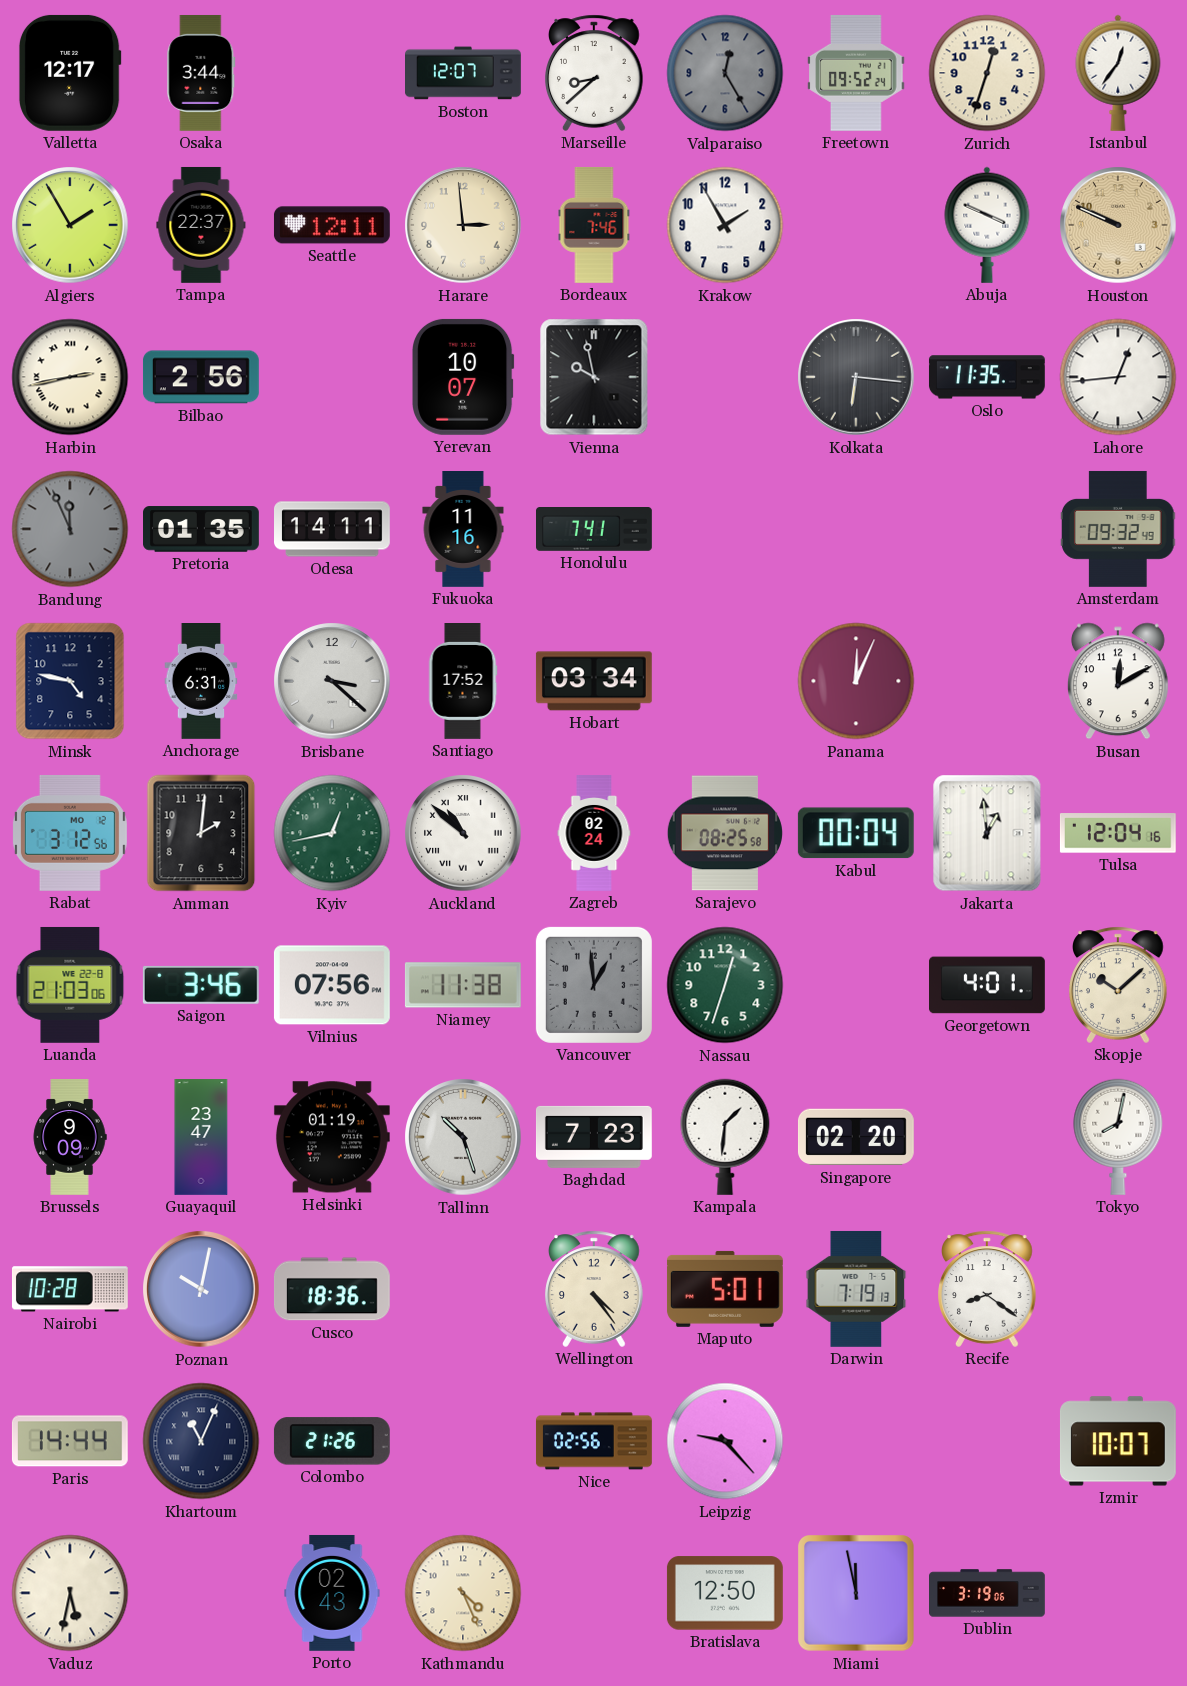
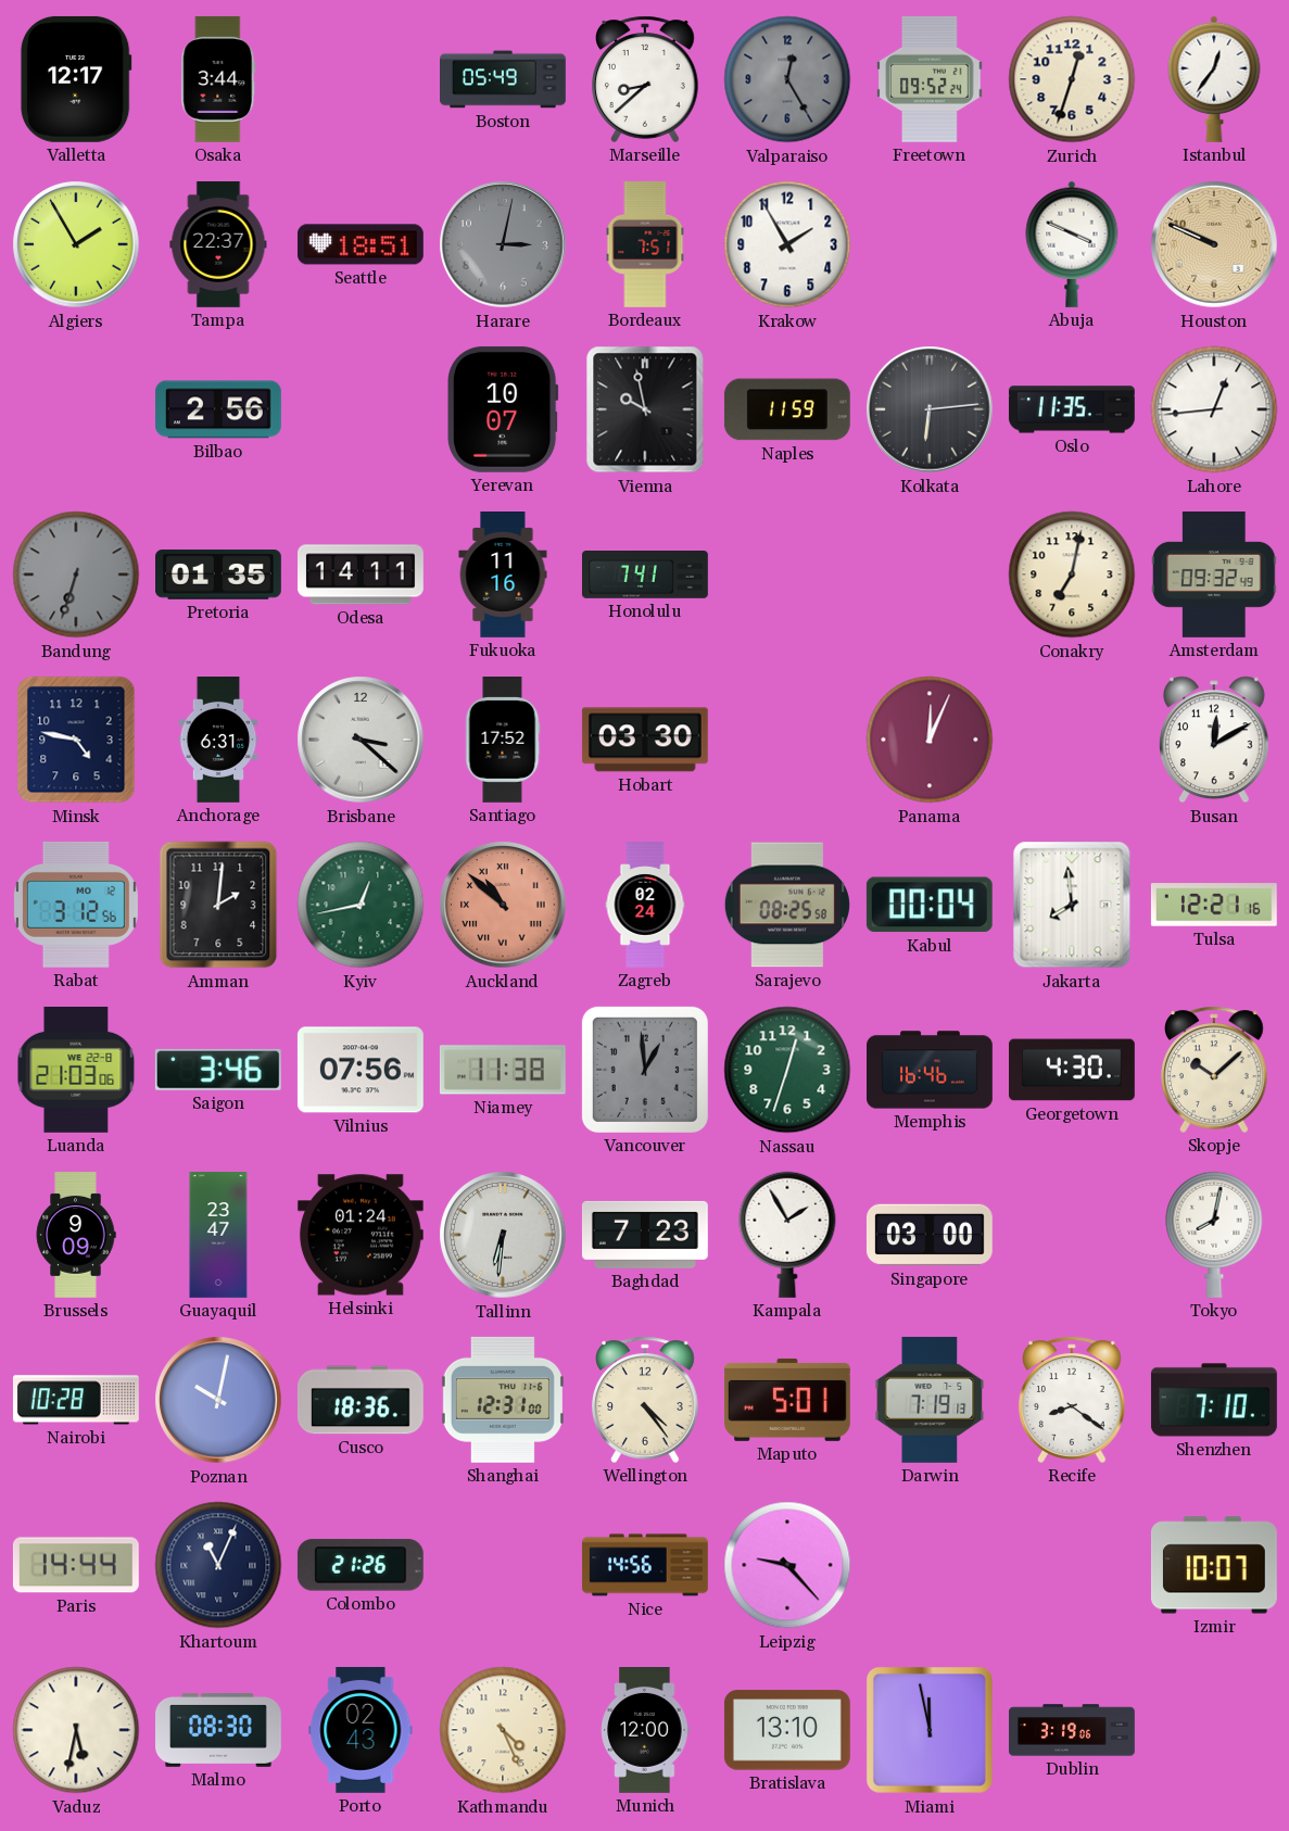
Boston: 12:07 -> 05:49
Seattle: 12:11 -> 18:51
Harare: 2:59 -> 3:02
Harare dial: cream -> grey
Bordeaux: 7:46 -> 7:51
Harbin: 2:43 -> none
Naples: none -> 11:59
Kolkata: 6:16 -> 6:14
Bandung: 11:56 -> 6:33
Conakry: none -> 7:02
Hobart: 03:34 -> 03:30
Auckland dial: white -> salmon
Jakarta: 12:59 -> 7:59
Tulsa: 12:04 -> 12:21
Memphis: none -> 16:46
Georgetown: 4:01 -> 4:30
Helsinki: 01:19 -> 01:24
Tallinn: 10:27 -> 6:31
Kampala: 1:31 -> 1:55
Singapore: 02:20 -> 03:00
Shanghai: none -> 12:31
Shenzhen: none -> 7:10
Nice: 02:56 -> 14:56
Malmo: none -> 08:30
Munich: none -> 12:00
Bratislava: 12:50 -> 13:10
